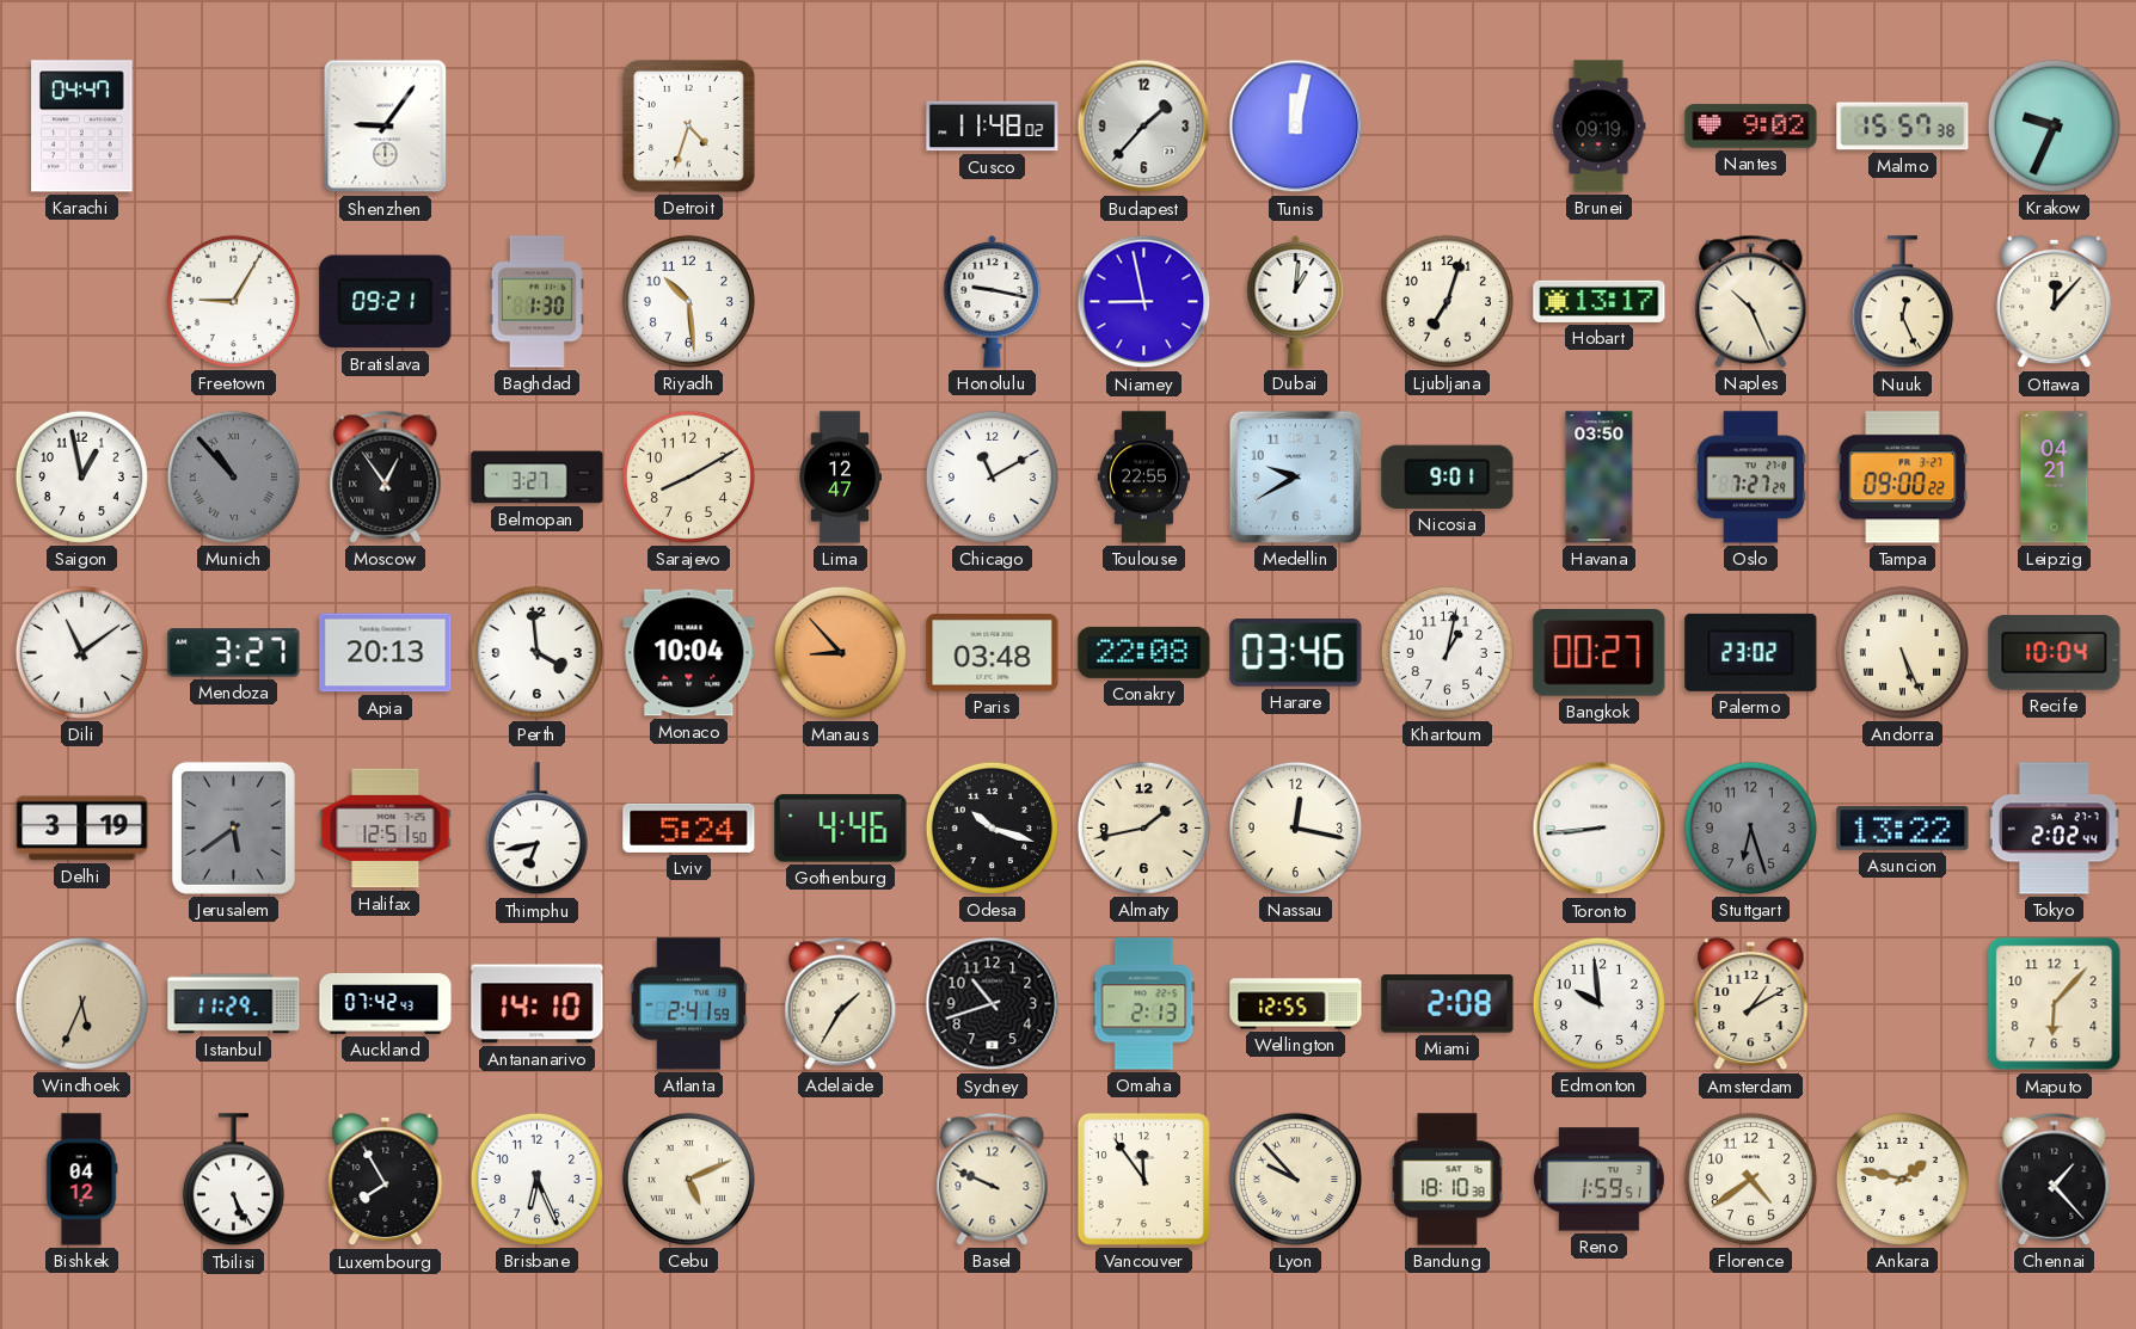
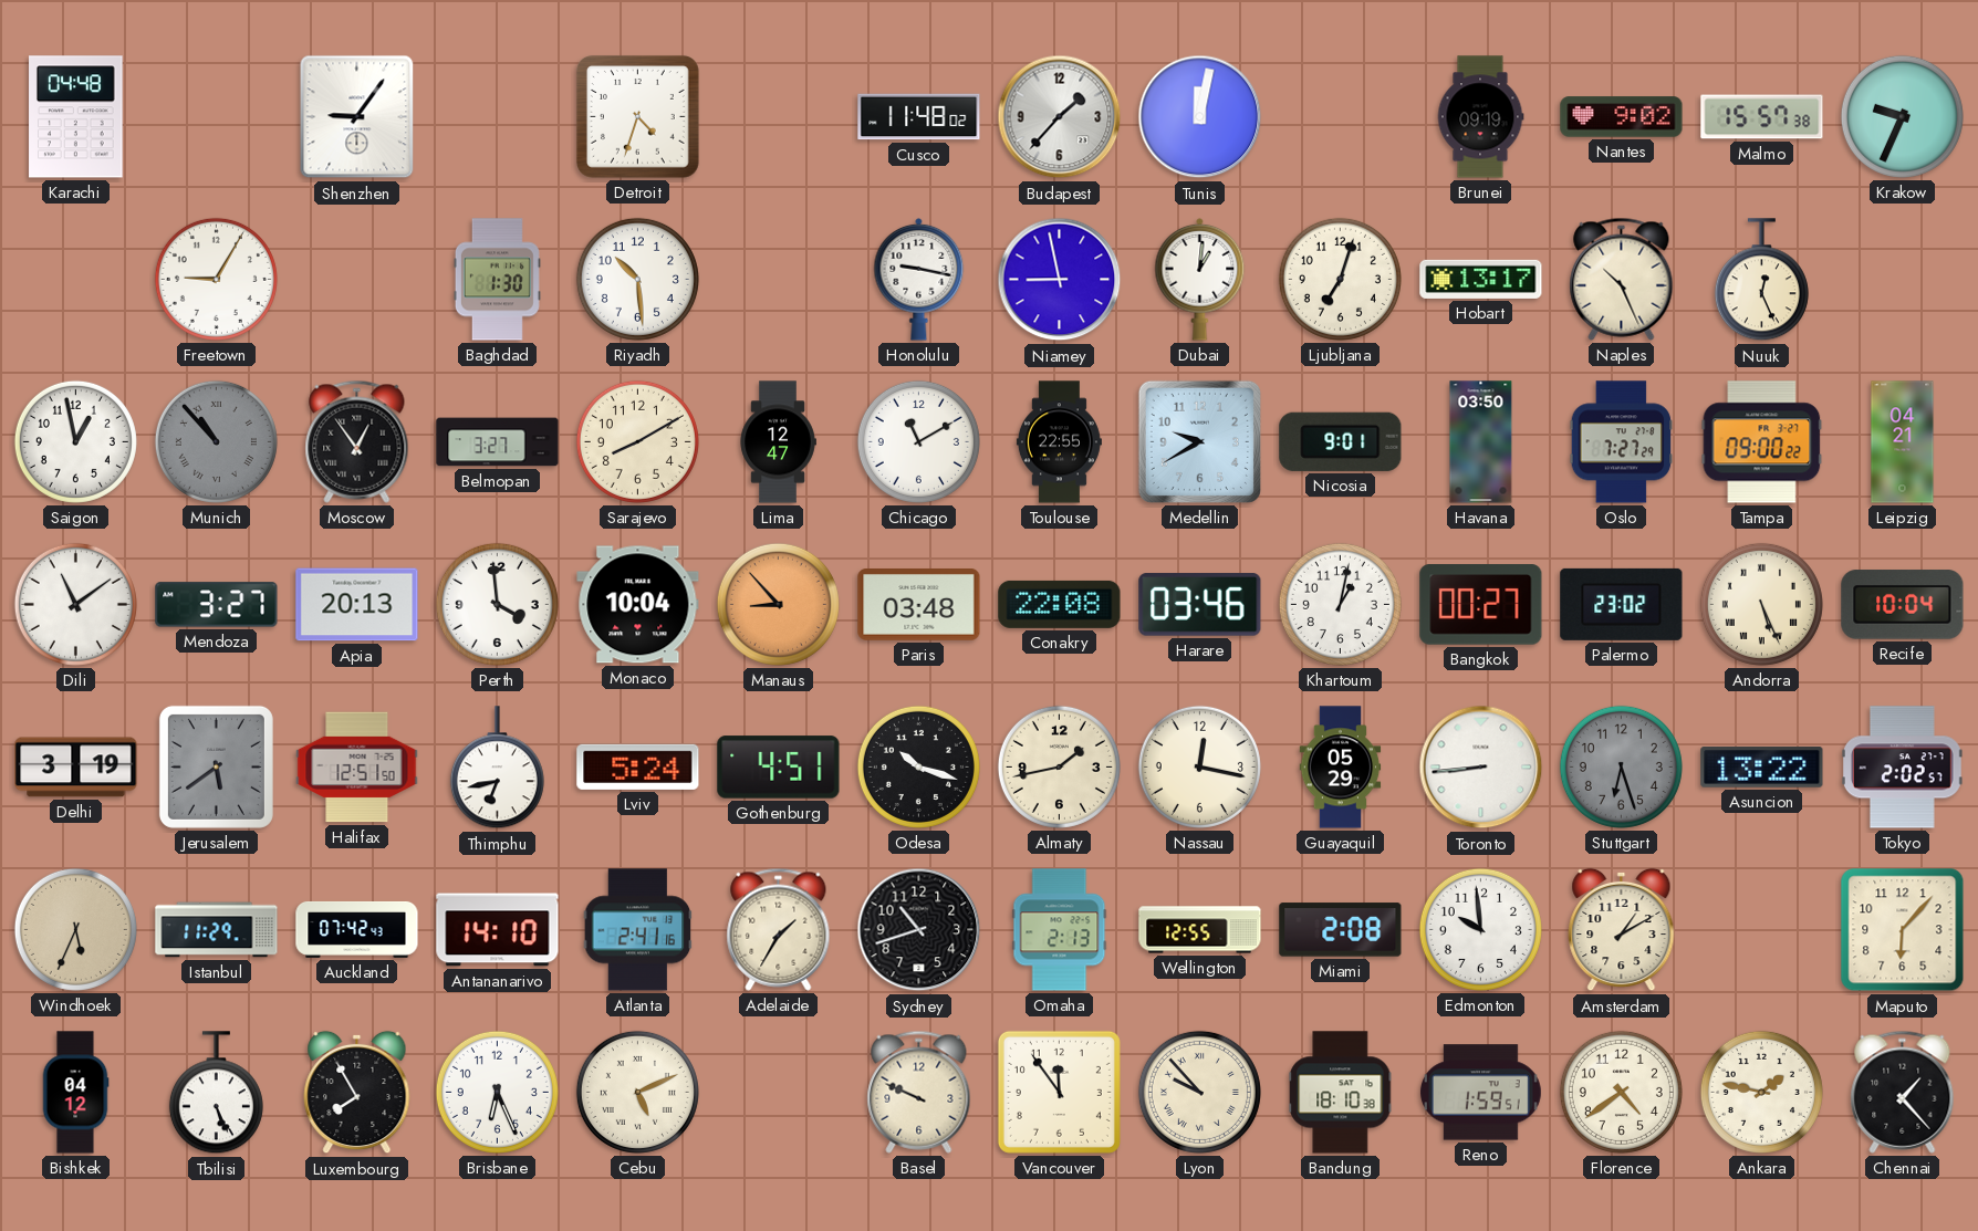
Karachi: 04:47 -> 04:48
Bratislava: 09:21 -> none
Ottawa: 12:07 -> none
Gothenburg: 4:46 -> 4:51
Guayaquil: none -> 05:29
Tokyo: 2:02:44 -> 2:02:57
Atlanta: 2:41:59 -> 2:41:16
